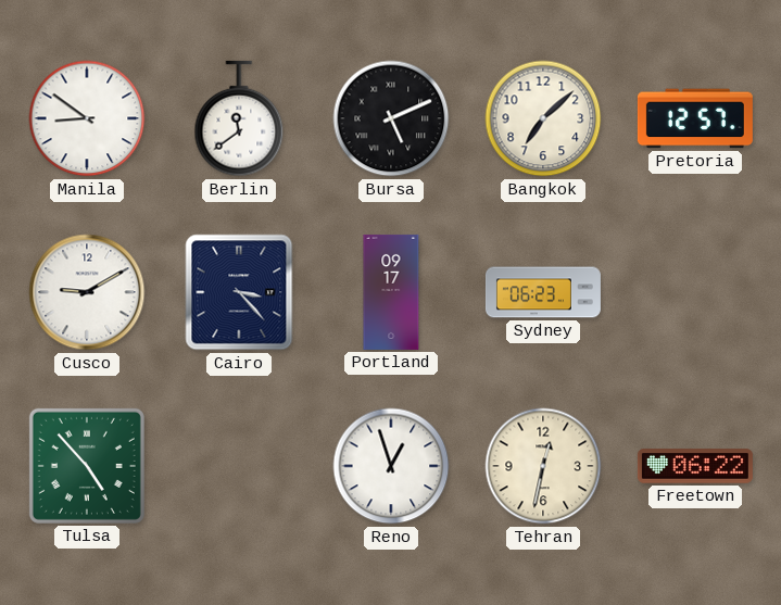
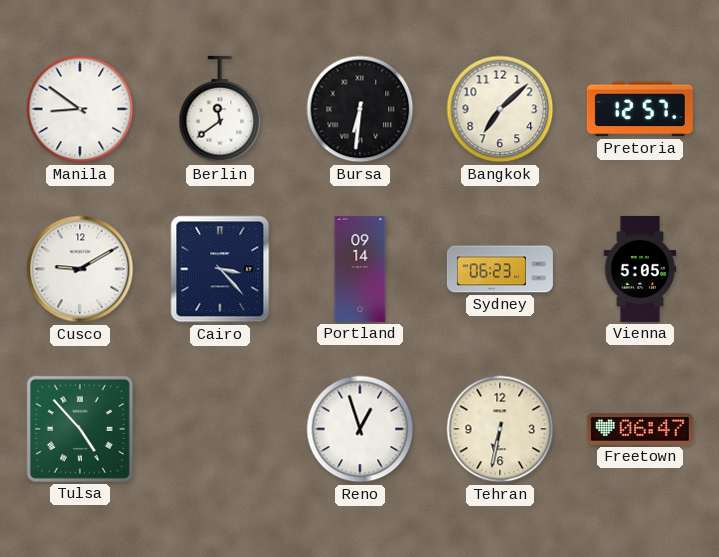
Bursa: 5:11 -> 6:31
Portland: 09:17 -> 09:14
Vienna: none -> 5:05
Tehran: 12:32 -> 6:32
Freetown: 06:22 -> 06:47
